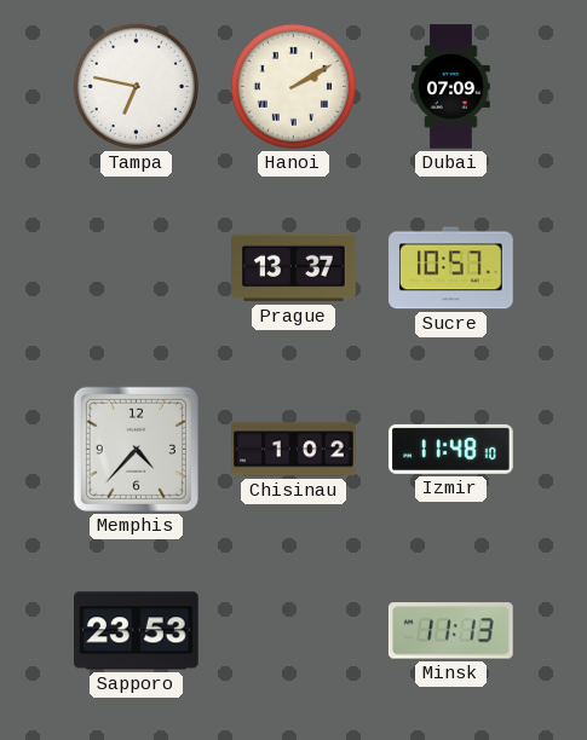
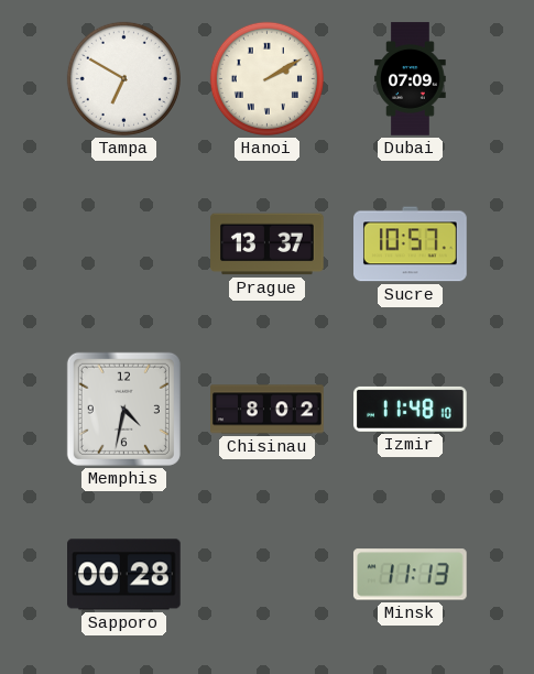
Tampa: 6:47 -> 6:50
Memphis: 4:37 -> 4:32
Chisinau: 1:02 -> 8:02
Sapporo: 23:53 -> 00:28
